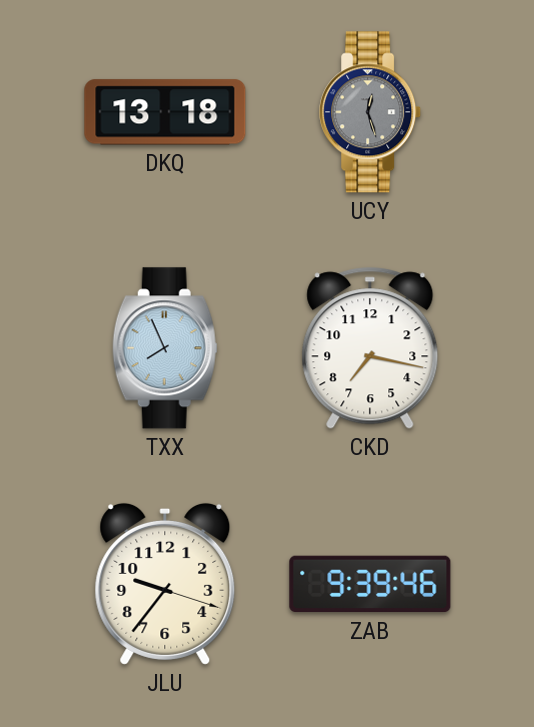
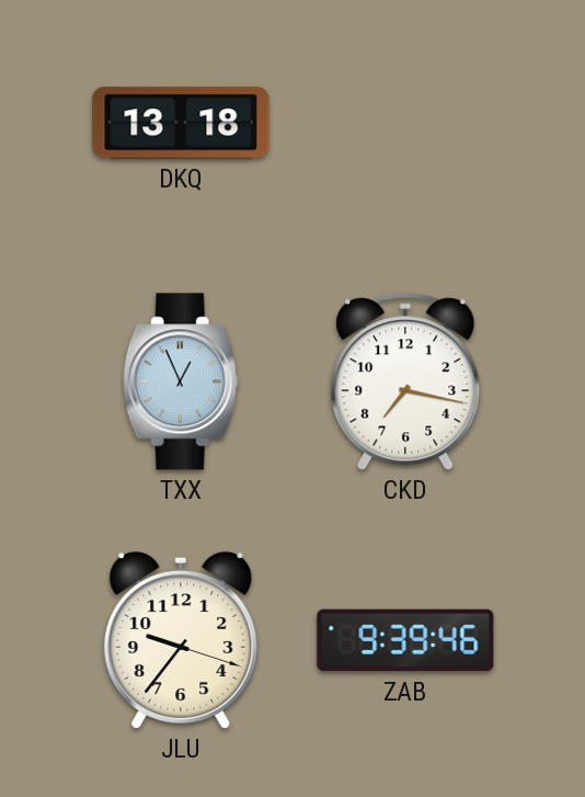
UCY: 12:27 -> none
TXX: 7:56 -> 12:56
